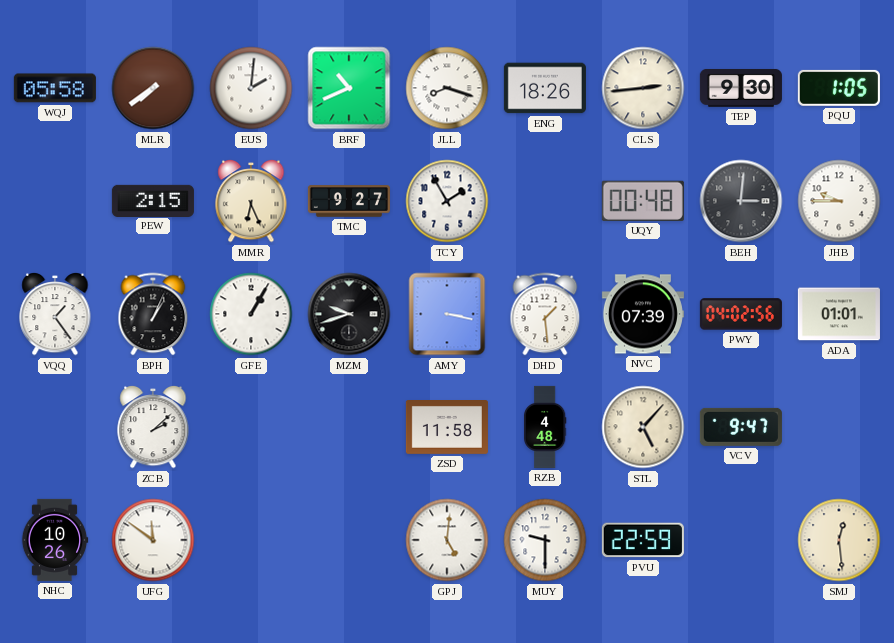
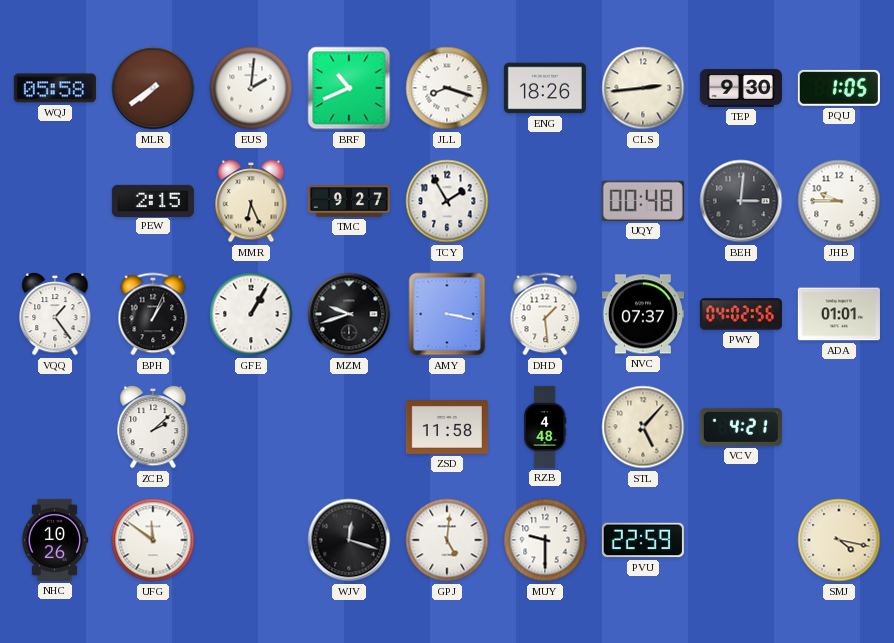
NVC: 07:39 -> 07:37
VCV: 9:47 -> 4:21
WJV: none -> 12:18
SMJ: 12:29 -> 4:17
